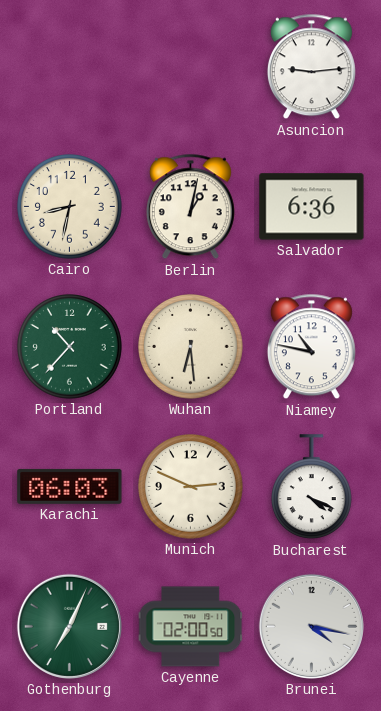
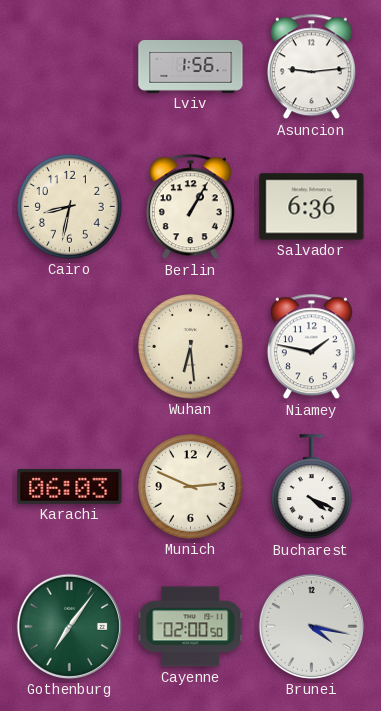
Lviv: none -> 1:56
Berlin: 1:02 -> 1:05
Portland: 10:37 -> none
Niamey: 10:47 -> 1:47
Gothenburg: 7:04 -> 7:06
